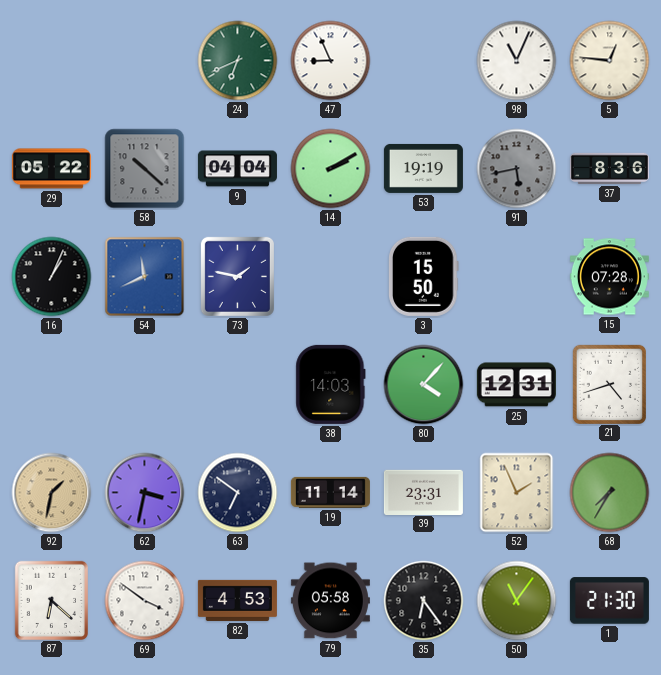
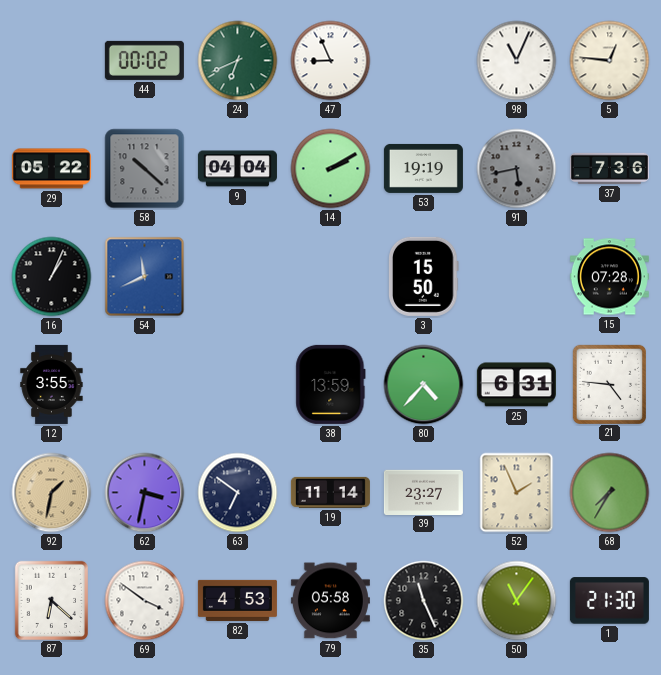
44: none -> 00:02
37: 8:36 -> 7:36
73: 1:47 -> none
12: none -> 3:55
38: 14:03 -> 13:59
80: 4:07 -> 4:37
25: 12:31 -> 6:31
21: 4:42 -> 4:46
39: 23:31 -> 23:27
35: 6:24 -> 11:26
